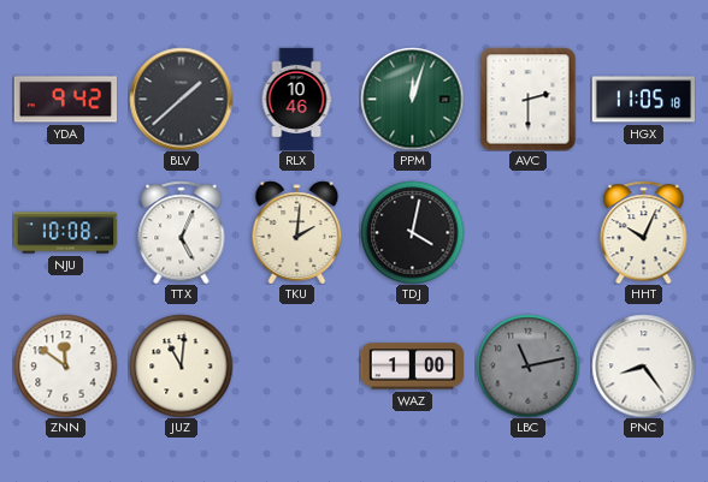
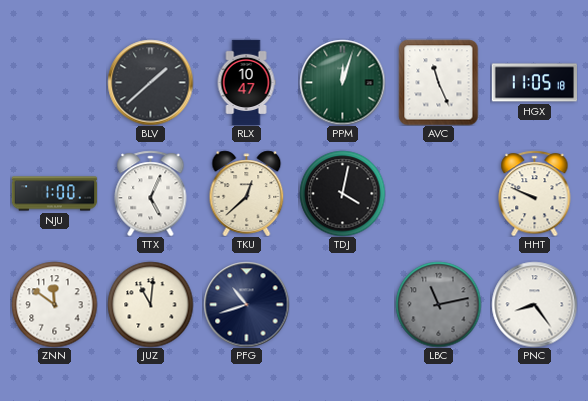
YDA: 9:42 -> none
RLX: 10:46 -> 10:47
AVC: 2:30 -> 11:26
NJU: 10:08 -> 1:00
TKU: 2:01 -> 12:38
HHT: 10:04 -> 9:49
PFG: none -> 10:42
WAZ: 1:00 -> none
